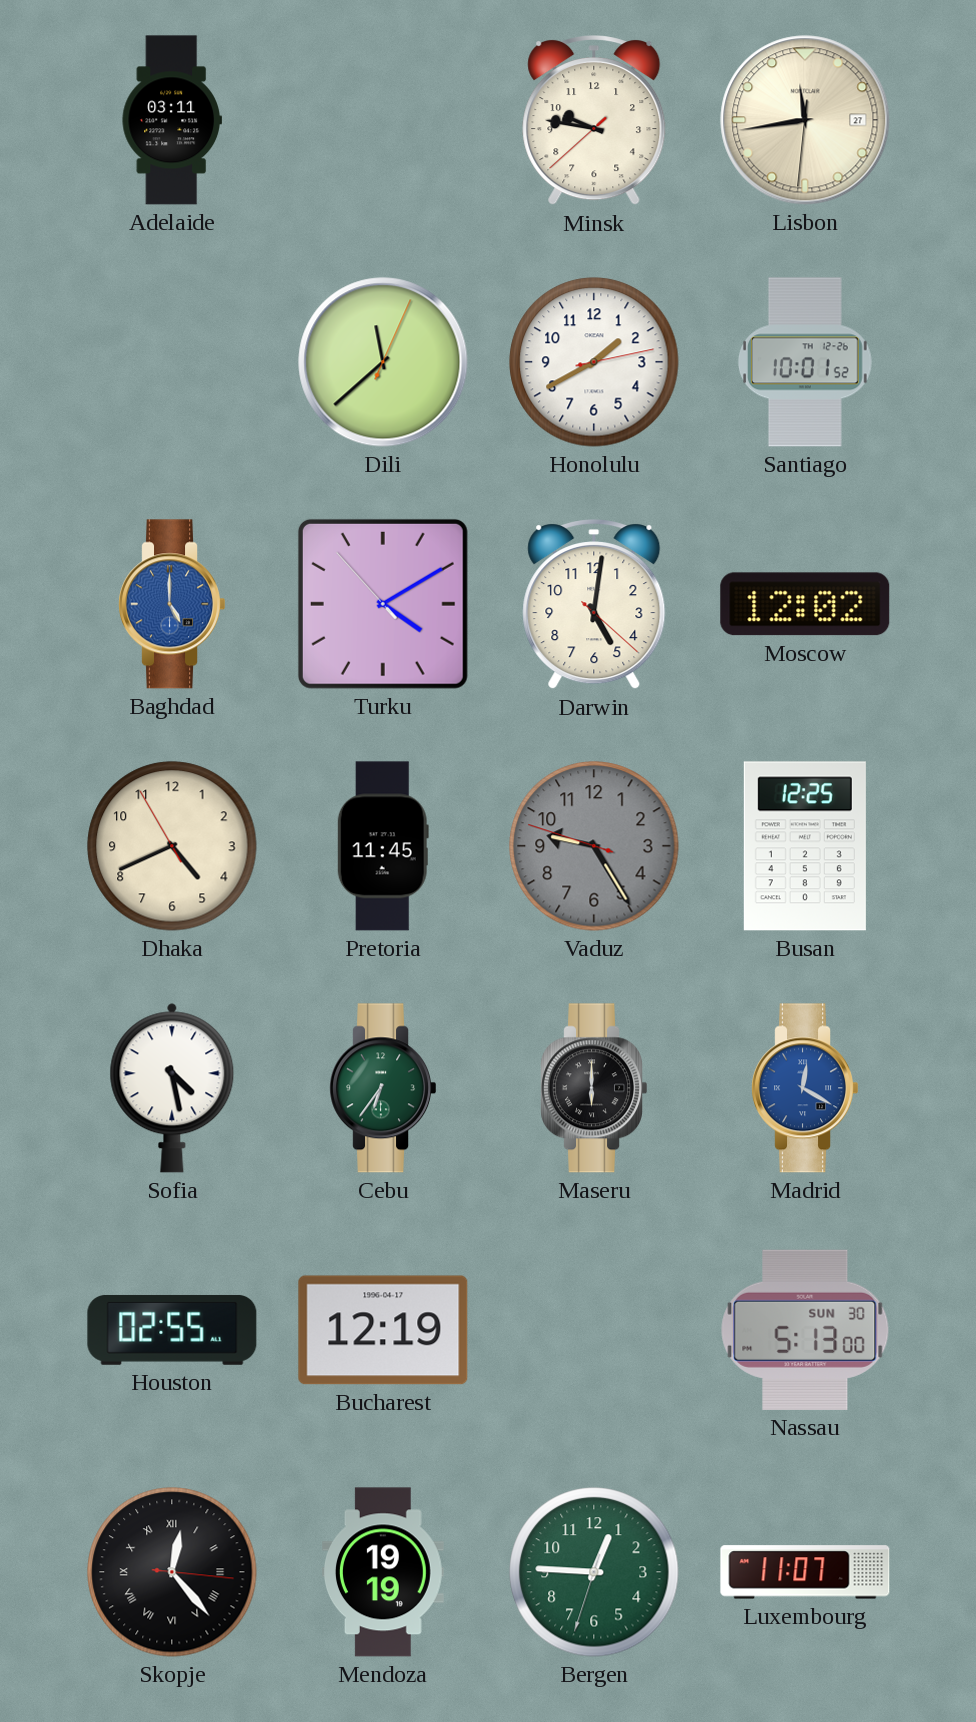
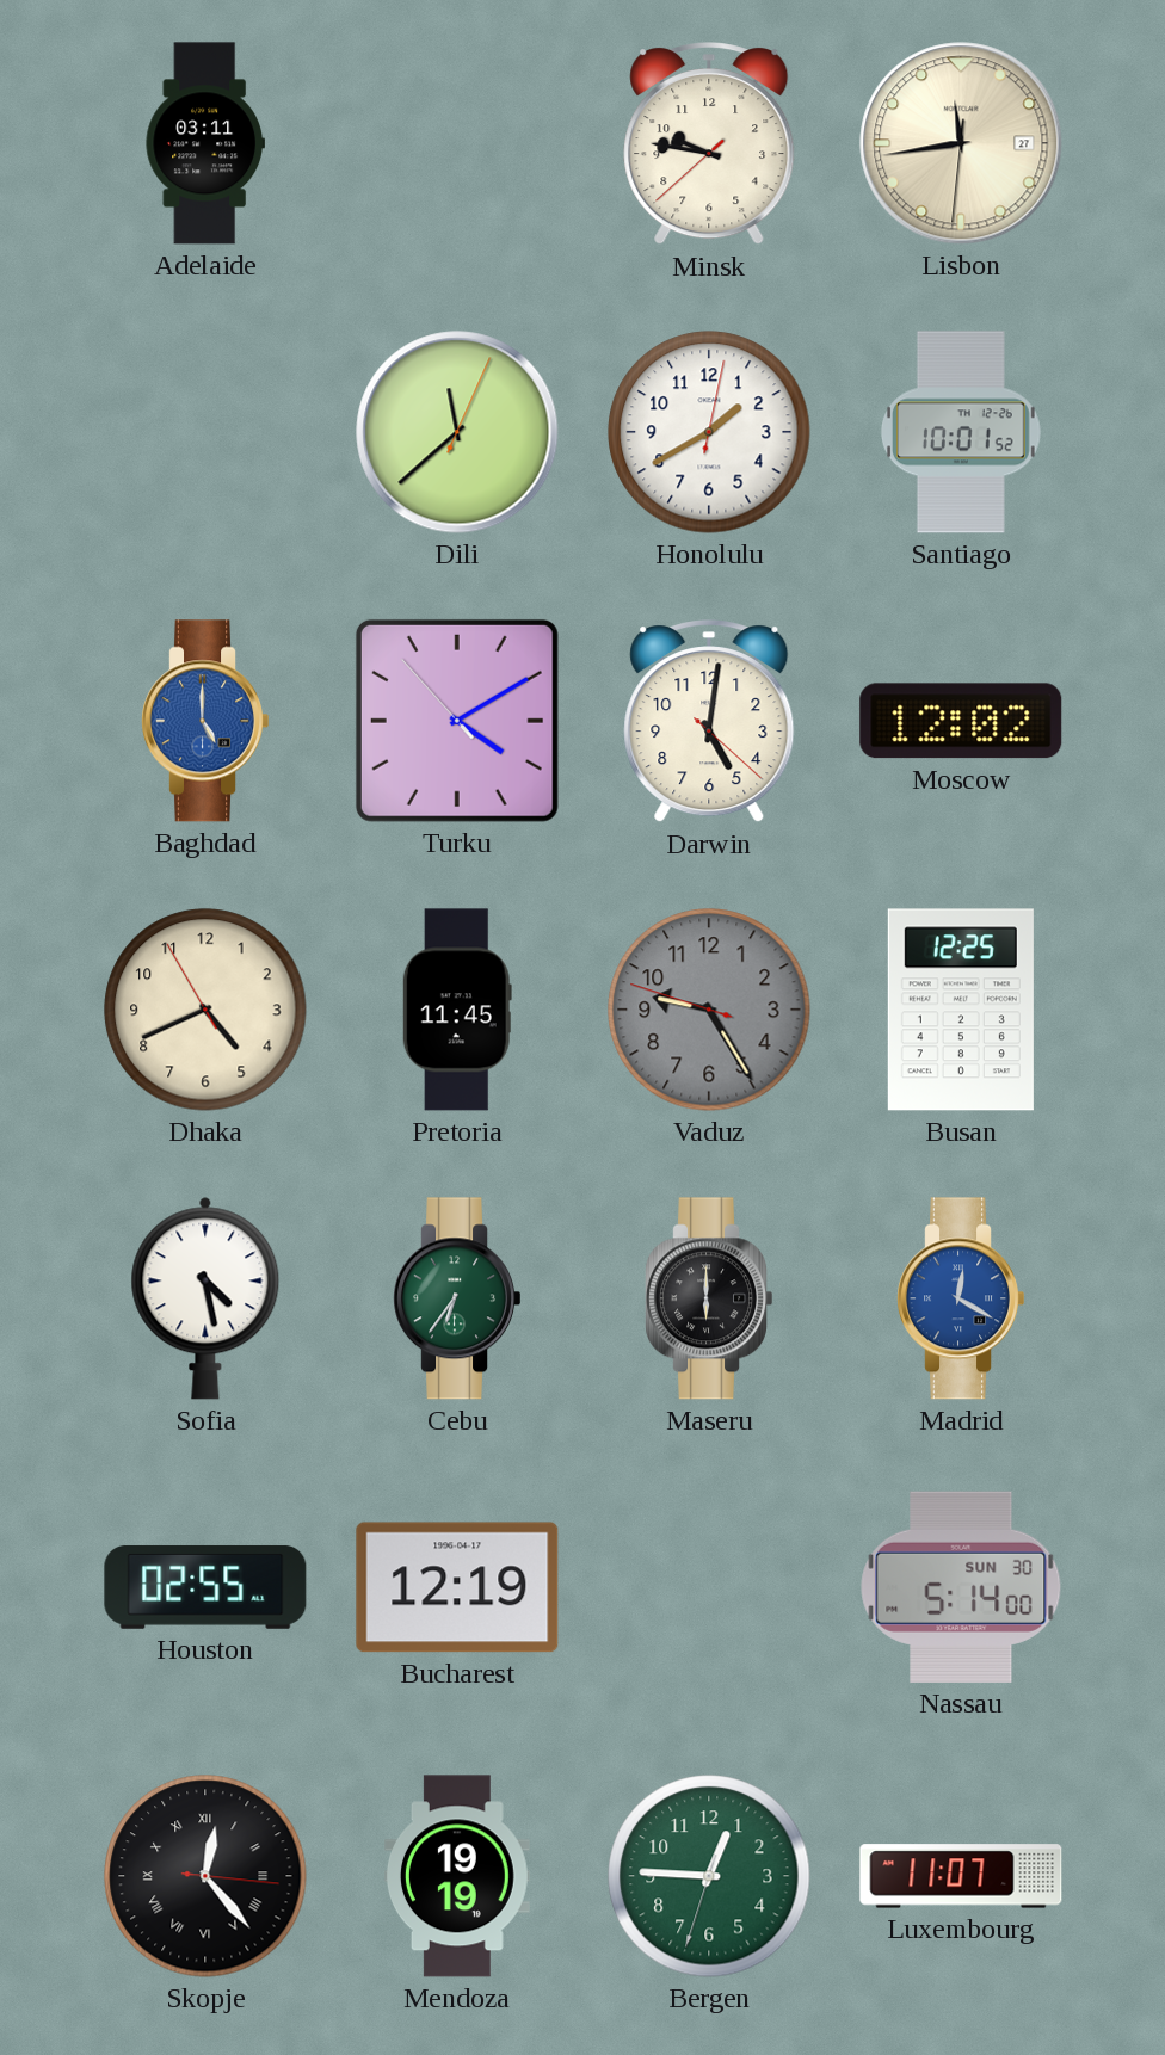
Honolulu: 1:40:13 -> 1:40:02
Nassau: 5:13 -> 5:14
